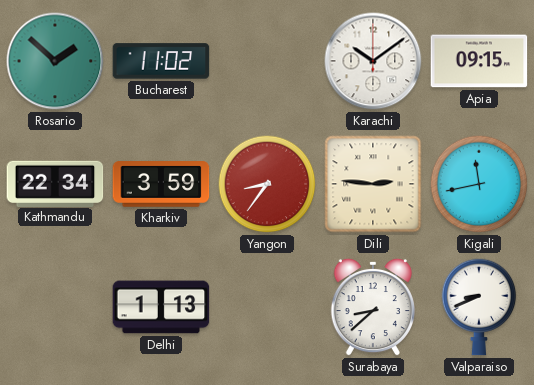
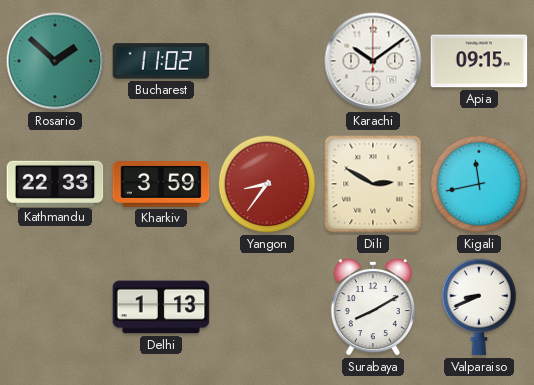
Kathmandu: 22:34 -> 22:33
Dili: 2:46 -> 2:50
Surabaya: 8:38 -> 8:10
